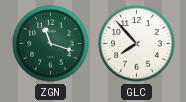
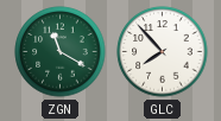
ZGN: 11:18 -> 11:20
